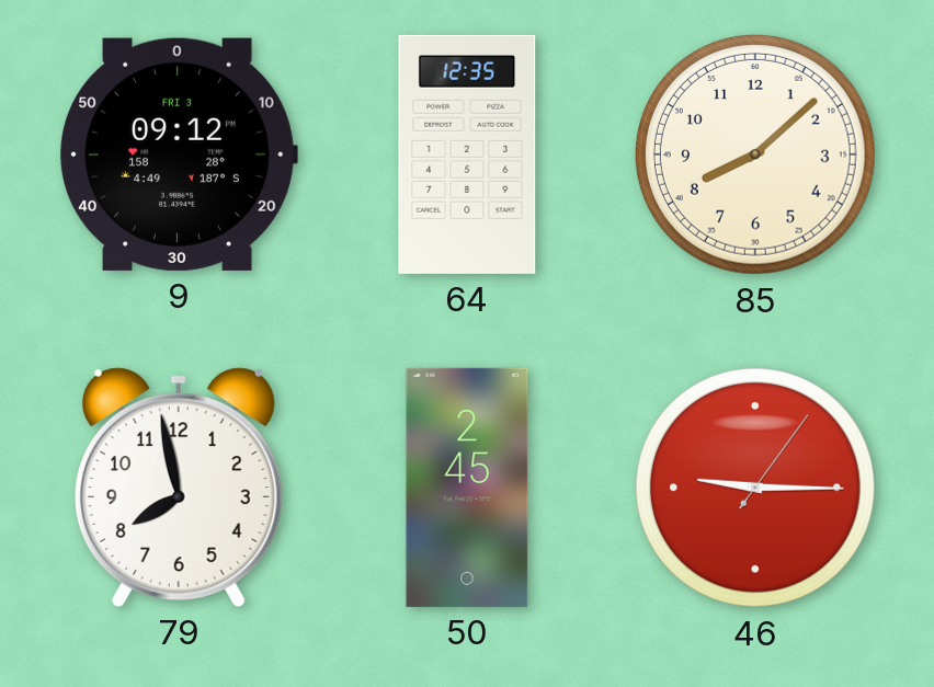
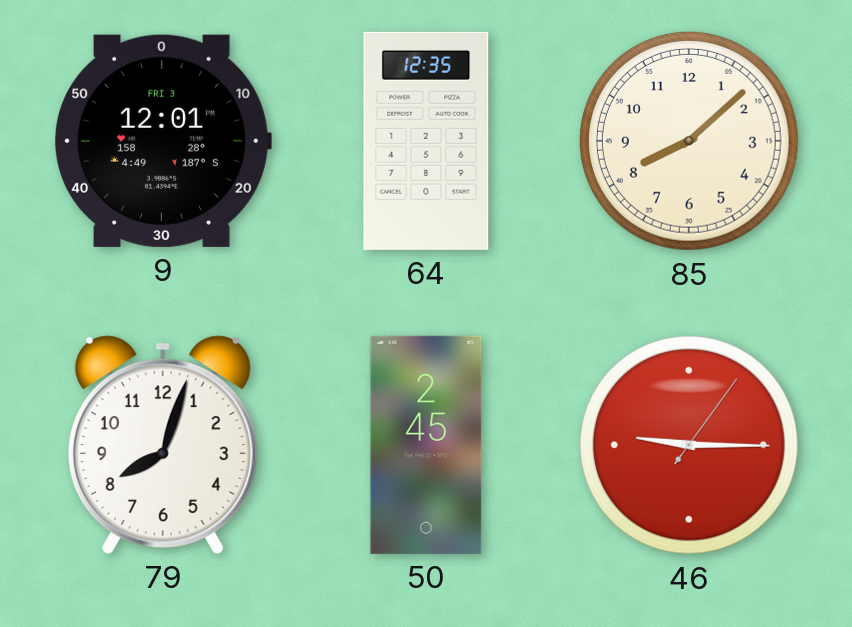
9: 09:12 -> 12:01
79: 7:58 -> 8:03
